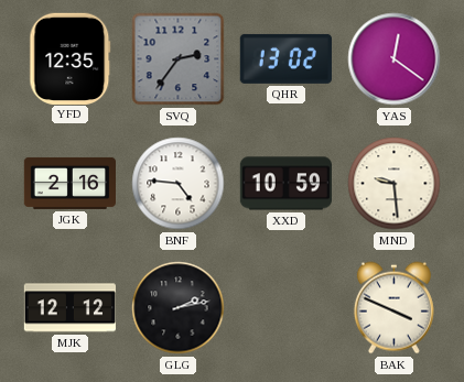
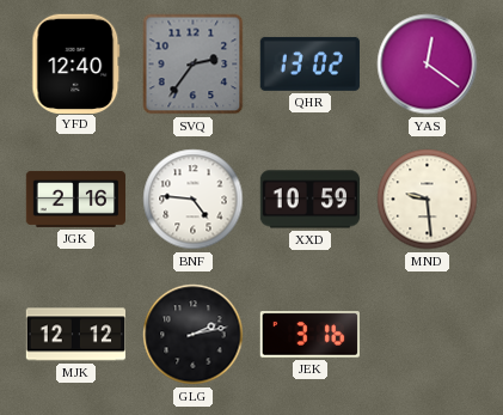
YFD: 12:35 -> 12:40
JEK: none -> 3:16
BAK: 3:49 -> none
